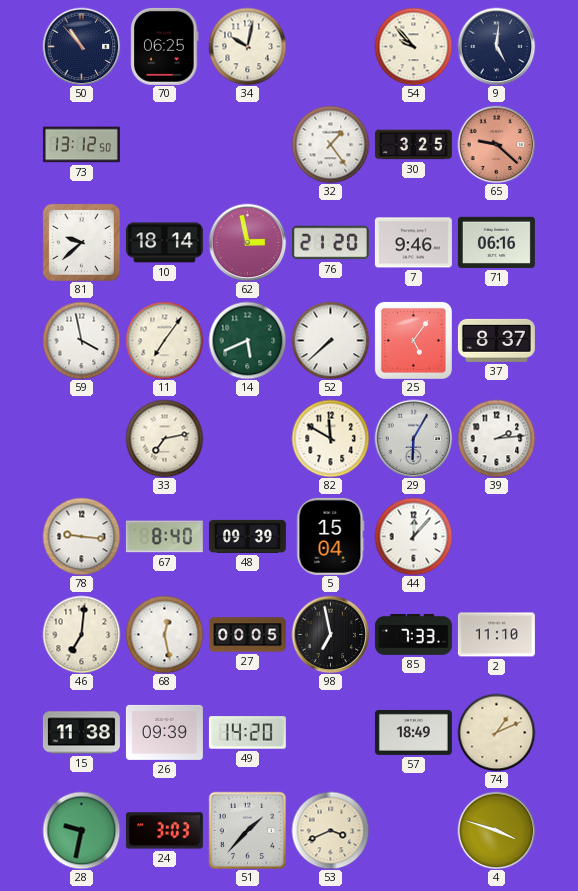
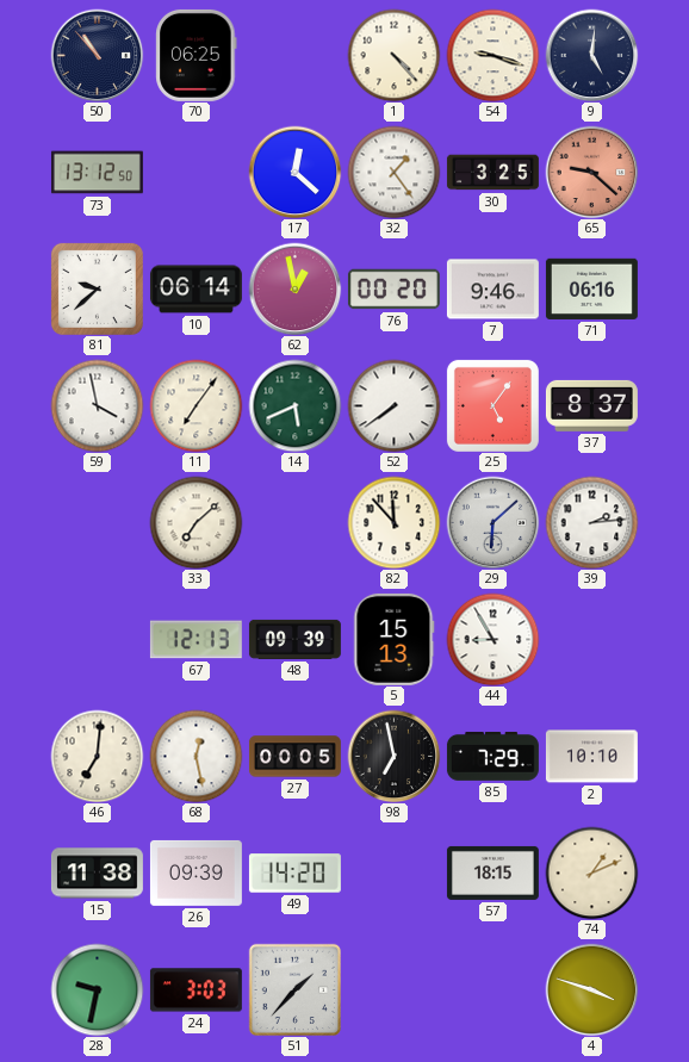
34: 10:02 -> none
1: none -> 4:23
54: 9:53 -> 9:18
17: none -> 12:22
10: 18:14 -> 06:14
62: 2:58 -> 12:58
76: 21:20 -> 00:20
52: 7:38 -> 7:39
33: 7:13 -> 7:08
82: 11:50 -> 11:53
29: 6:05 -> 6:08
78: 9:16 -> none
67: 8:40 -> 12:13
5: 15:04 -> 15:13
44: 12:07 -> 8:55
85: 7:33 -> 7:29
2: 11:10 -> 10:10
57: 18:49 -> 18:15
53: 3:41 -> none
